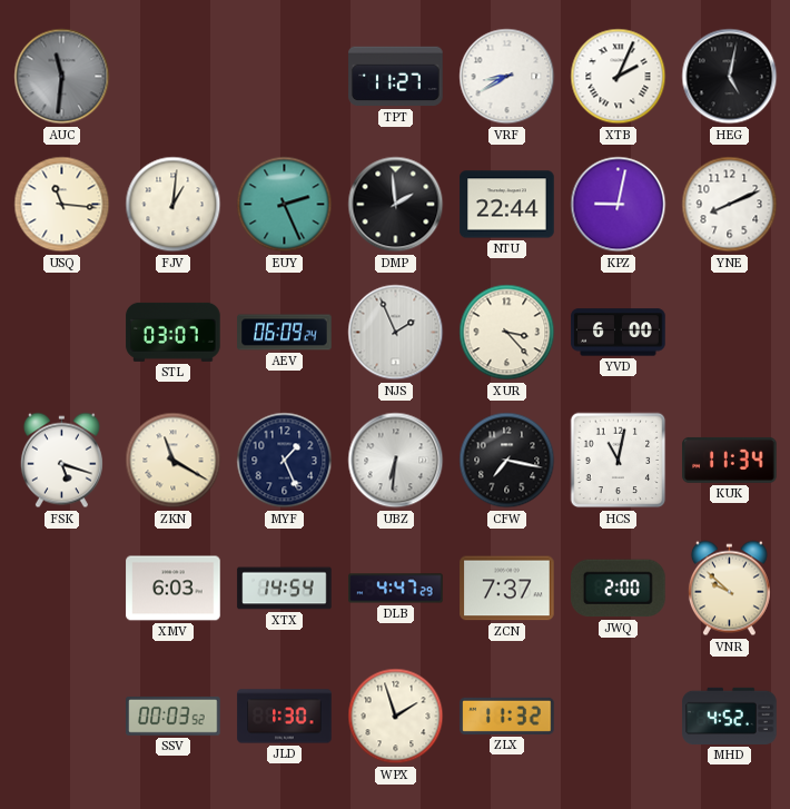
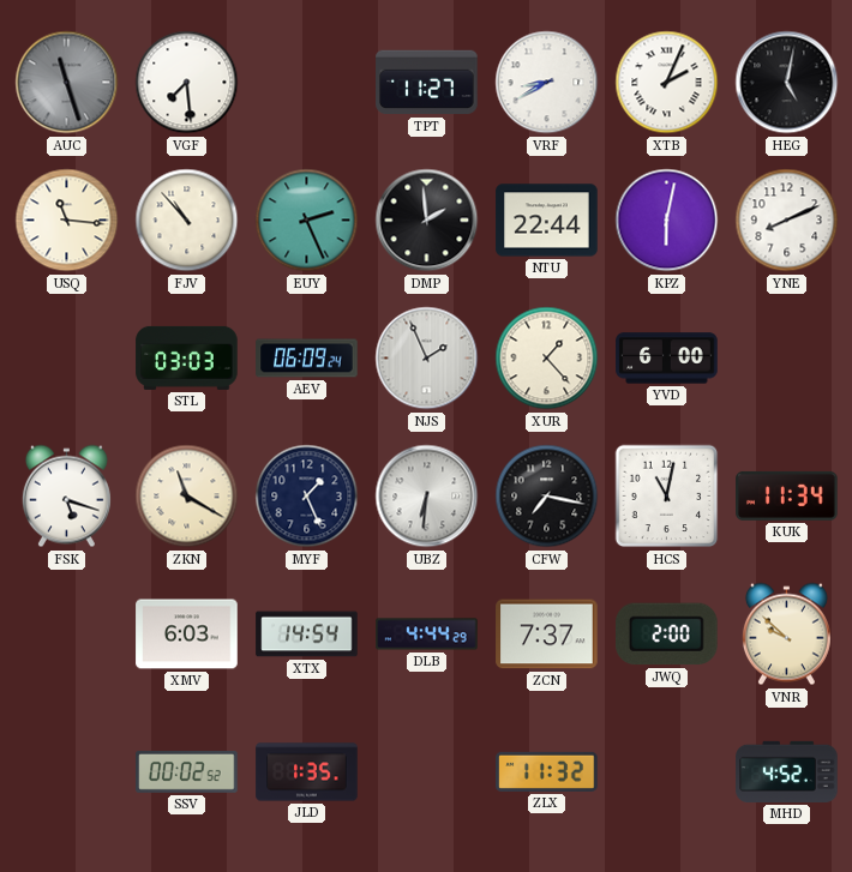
AUC: 11:31 -> 11:27
VGF: none -> 7:29
FJV: 1:01 -> 10:53
KPZ: 9:02 -> 6:02
STL: 03:07 -> 03:03
XUR: 3:23 -> 1:23
DLB: 4:47 -> 4:44
SSV: 00:03 -> 00:02
JLD: 1:30 -> 1:35
WPX: 1:57 -> none
